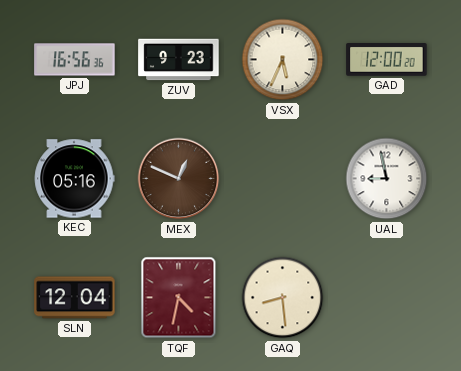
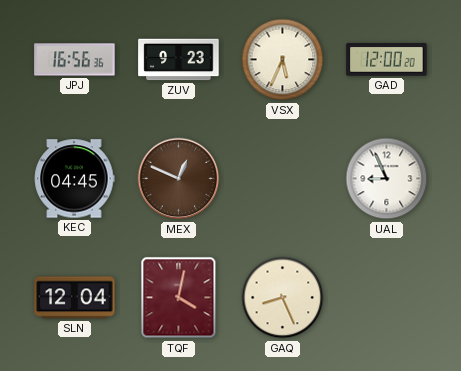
KEC: 05:16 -> 04:45
UAL: 8:58 -> 8:56
TQF: 4:32 -> 4:02
GAQ: 8:29 -> 8:26
